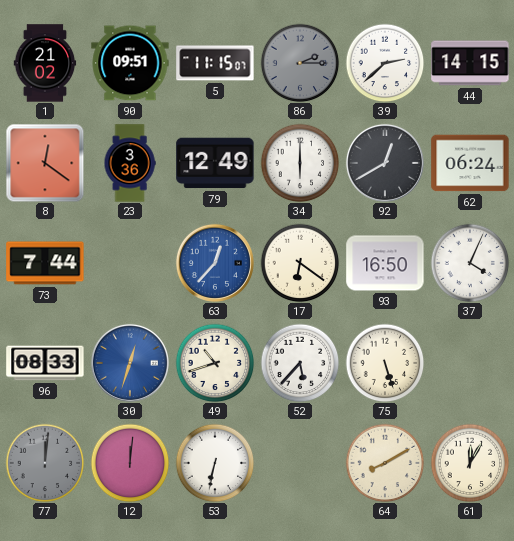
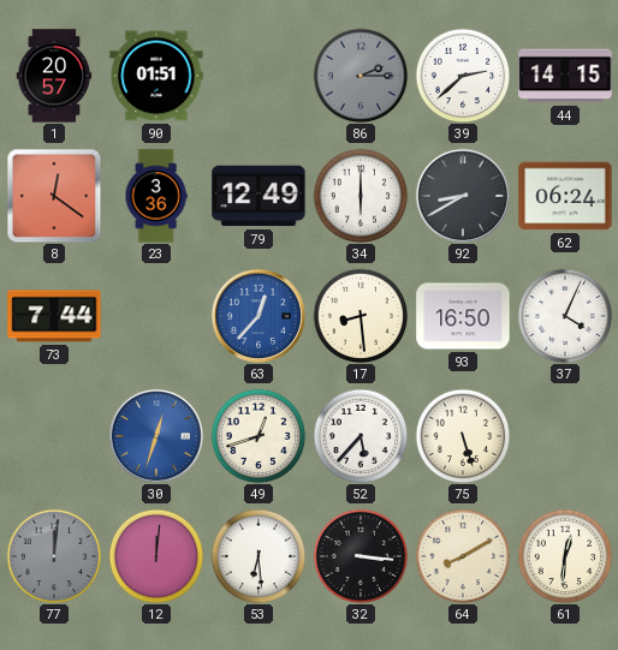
1: 21:02 -> 20:57
90: 09:51 -> 01:51
5: 11:15 -> none
92: 12:40 -> 8:40
17: 6:21 -> 8:29
96: 08:33 -> none
49: 10:42 -> 12:42
53: 6:32 -> 6:29
32: none -> 3:16
61: 12:05 -> 12:31
